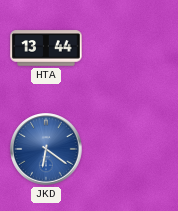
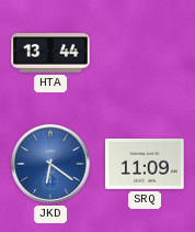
SRQ: none -> 11:09
